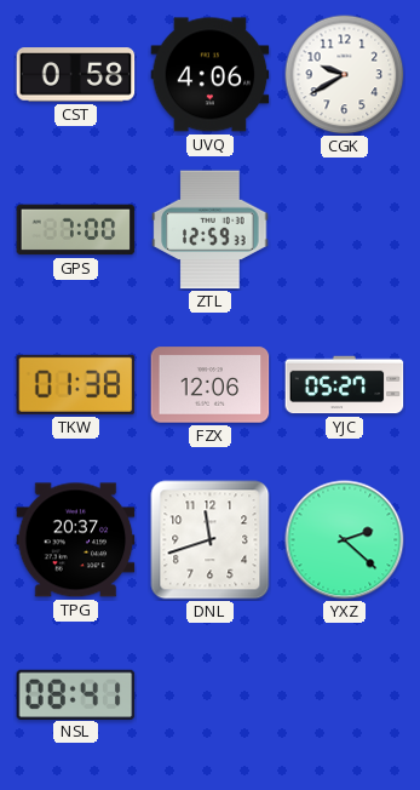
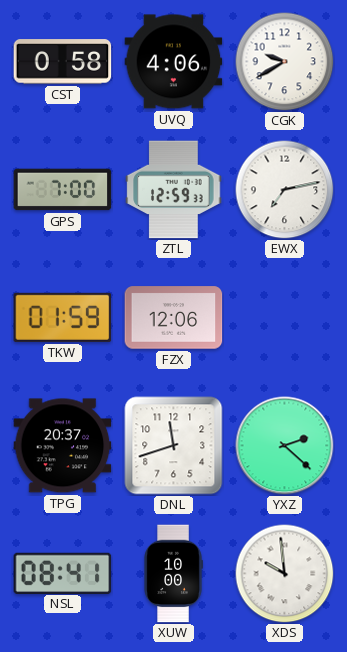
EWX: none -> 7:13
TKW: 01:38 -> 01:59
YJC: 05:27 -> none
XUW: none -> 10:00
XDS: none -> 9:59
